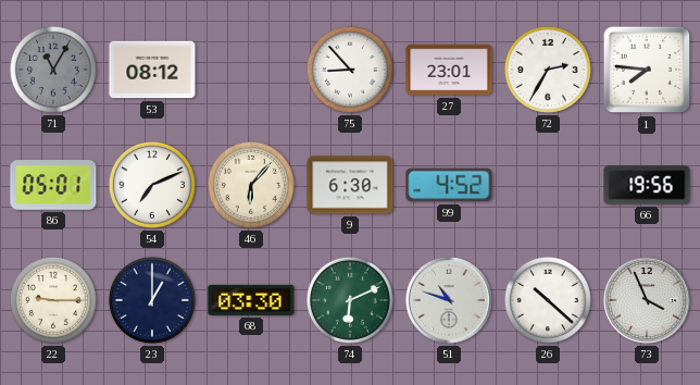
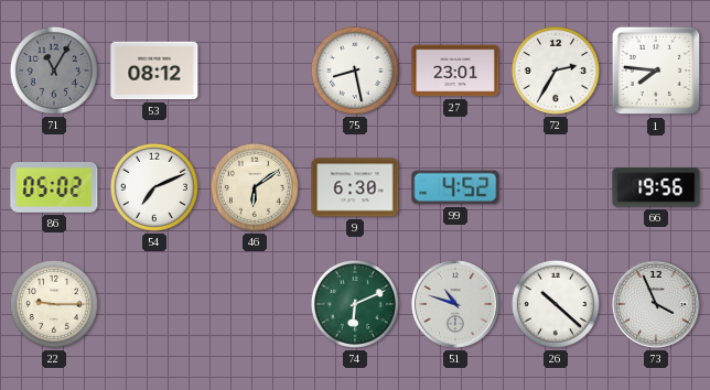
75: 8:53 -> 8:28
86: 05:01 -> 05:02
46: 6:07 -> 6:09
23: 1:00 -> none
68: 03:30 -> none
